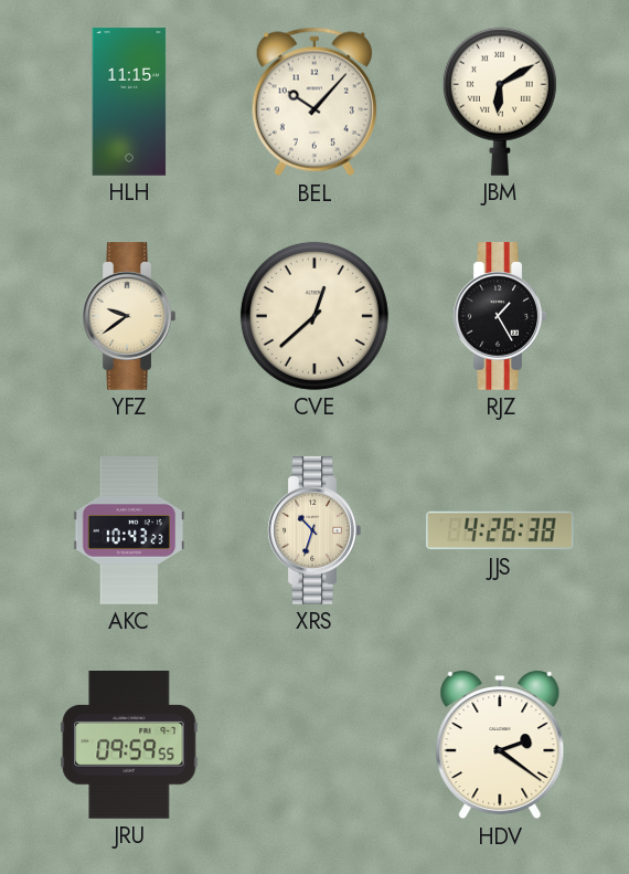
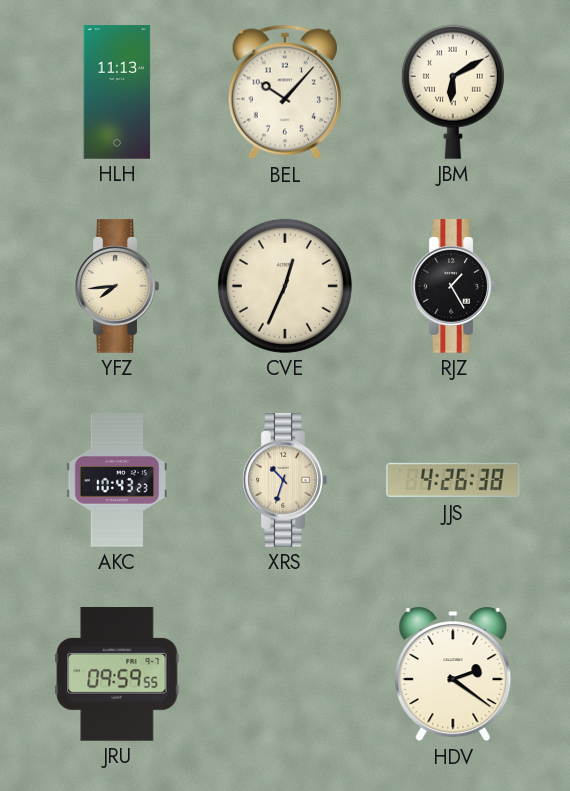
HLH: 11:15 -> 11:13
YFZ: 9:39 -> 7:44
CVE: 12:38 -> 12:34
